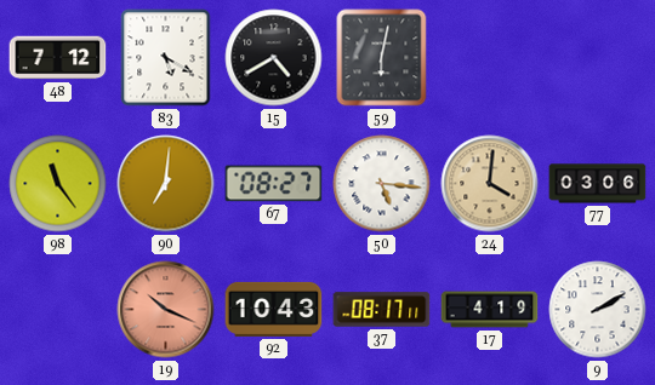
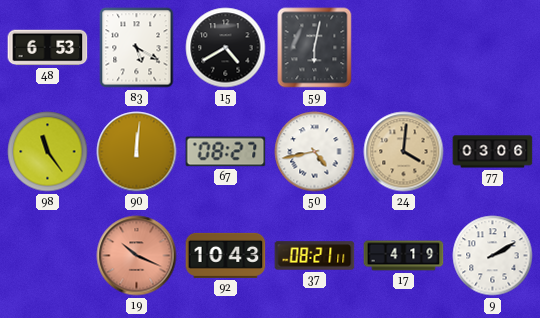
48: 7:12 -> 6:53
90: 7:01 -> 12:01
50: 5:16 -> 4:43
37: 08:17 -> 08:21
